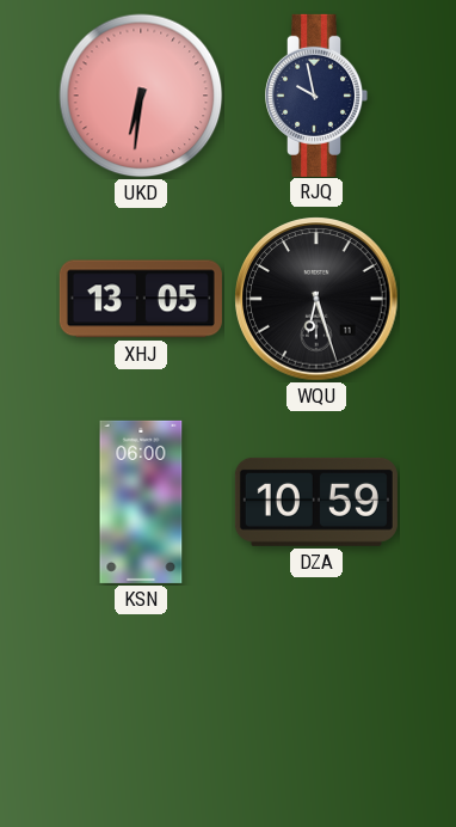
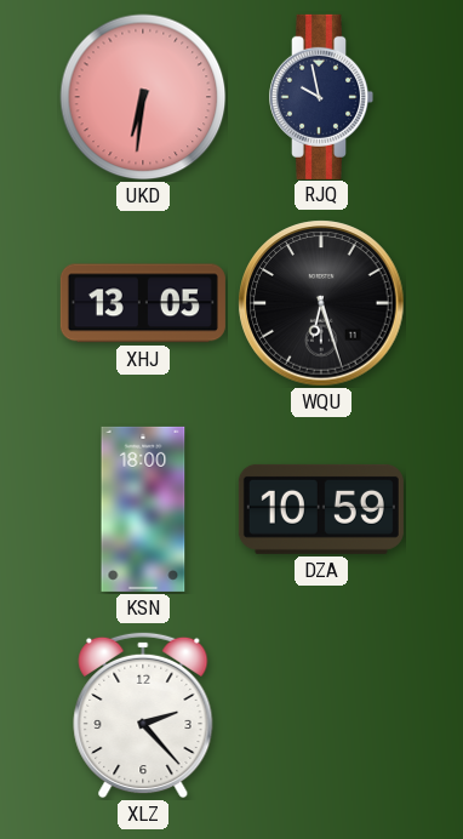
KSN: 06:00 -> 18:00
XLZ: none -> 2:23
